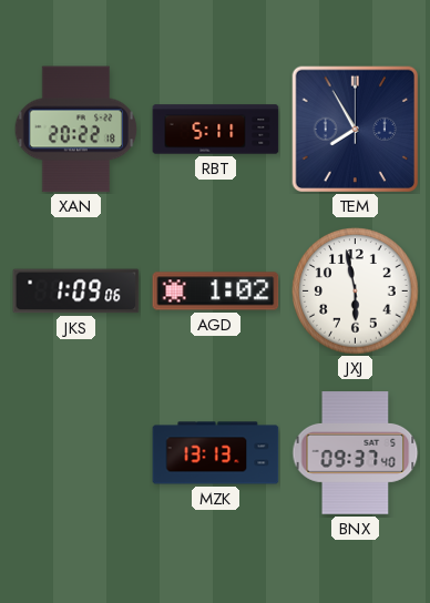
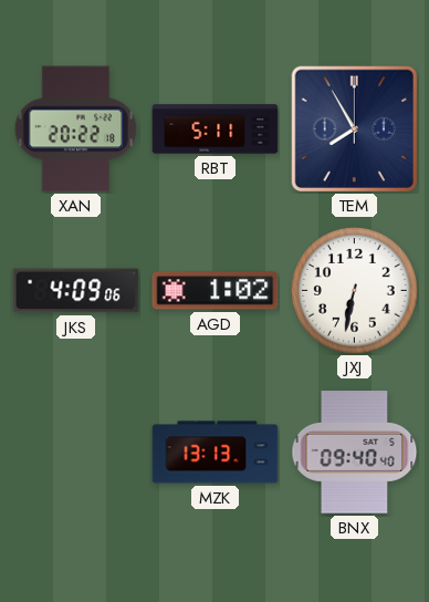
JKS: 1:09 -> 4:09
JXJ: 5:58 -> 6:32
BNX: 09:37 -> 09:40
